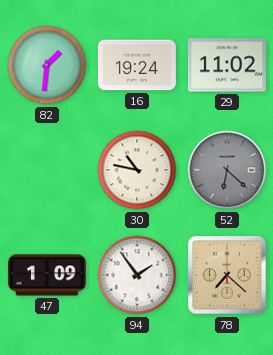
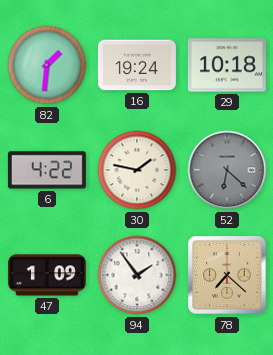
29: 11:02 -> 10:18
6: none -> 4:22
30: 10:47 -> 1:47
